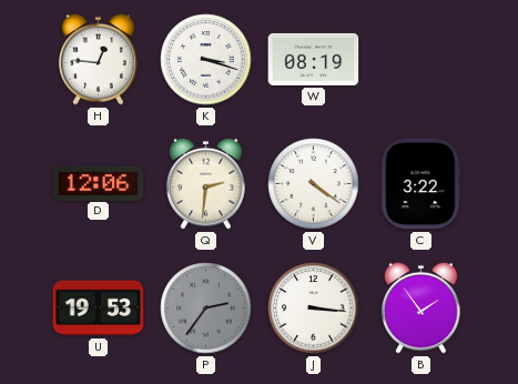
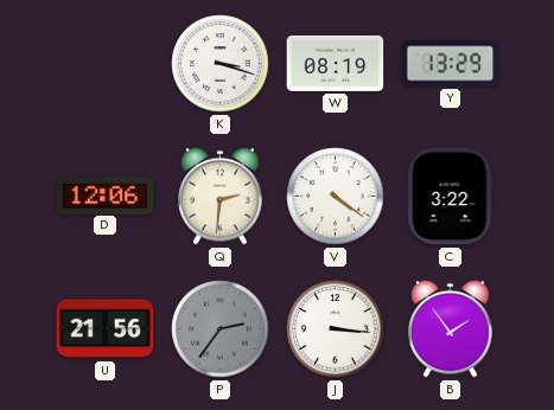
H: 12:46 -> none
Y: none -> 13:29
U: 19:53 -> 21:56
